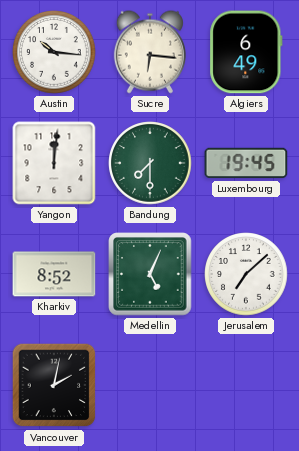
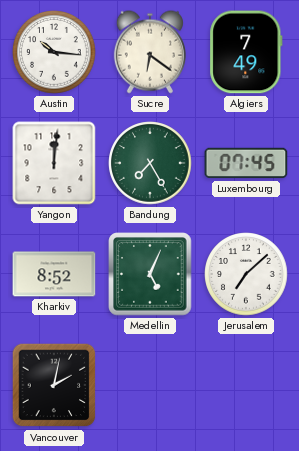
Sucre: 6:16 -> 6:21
Algiers: 6:49 -> 7:49
Bandung: 7:30 -> 7:25
Luxembourg: 19:45 -> 07:45
